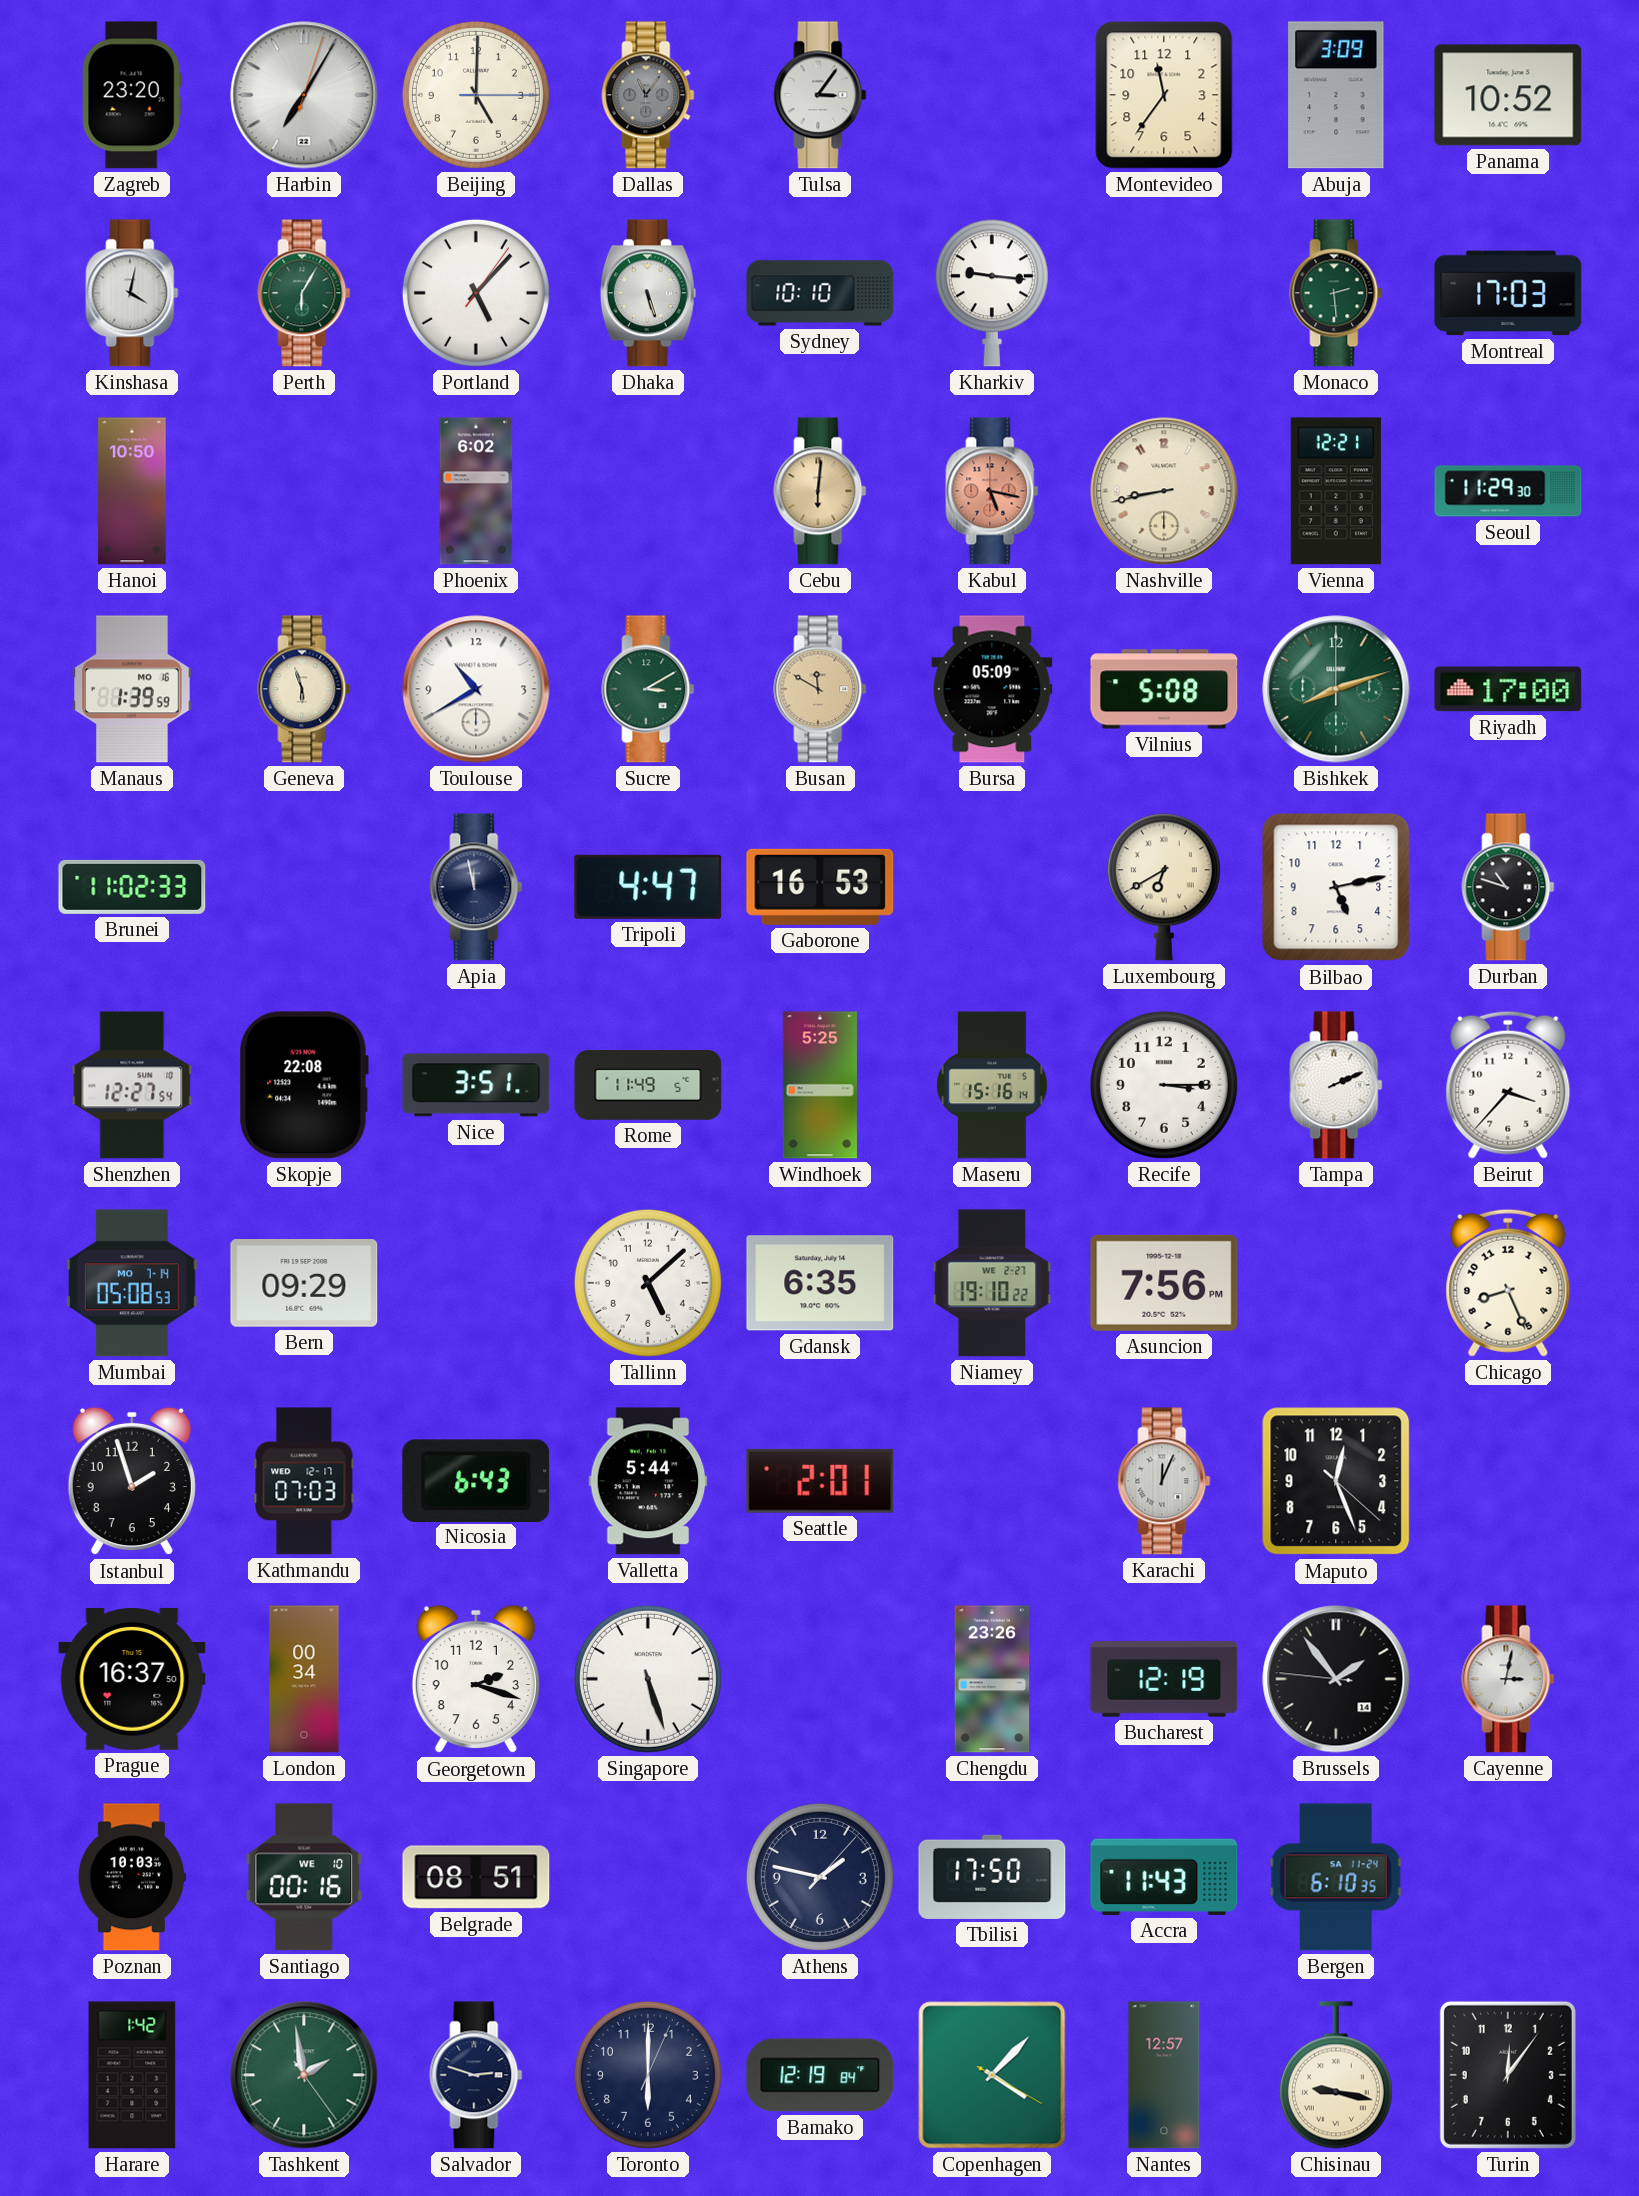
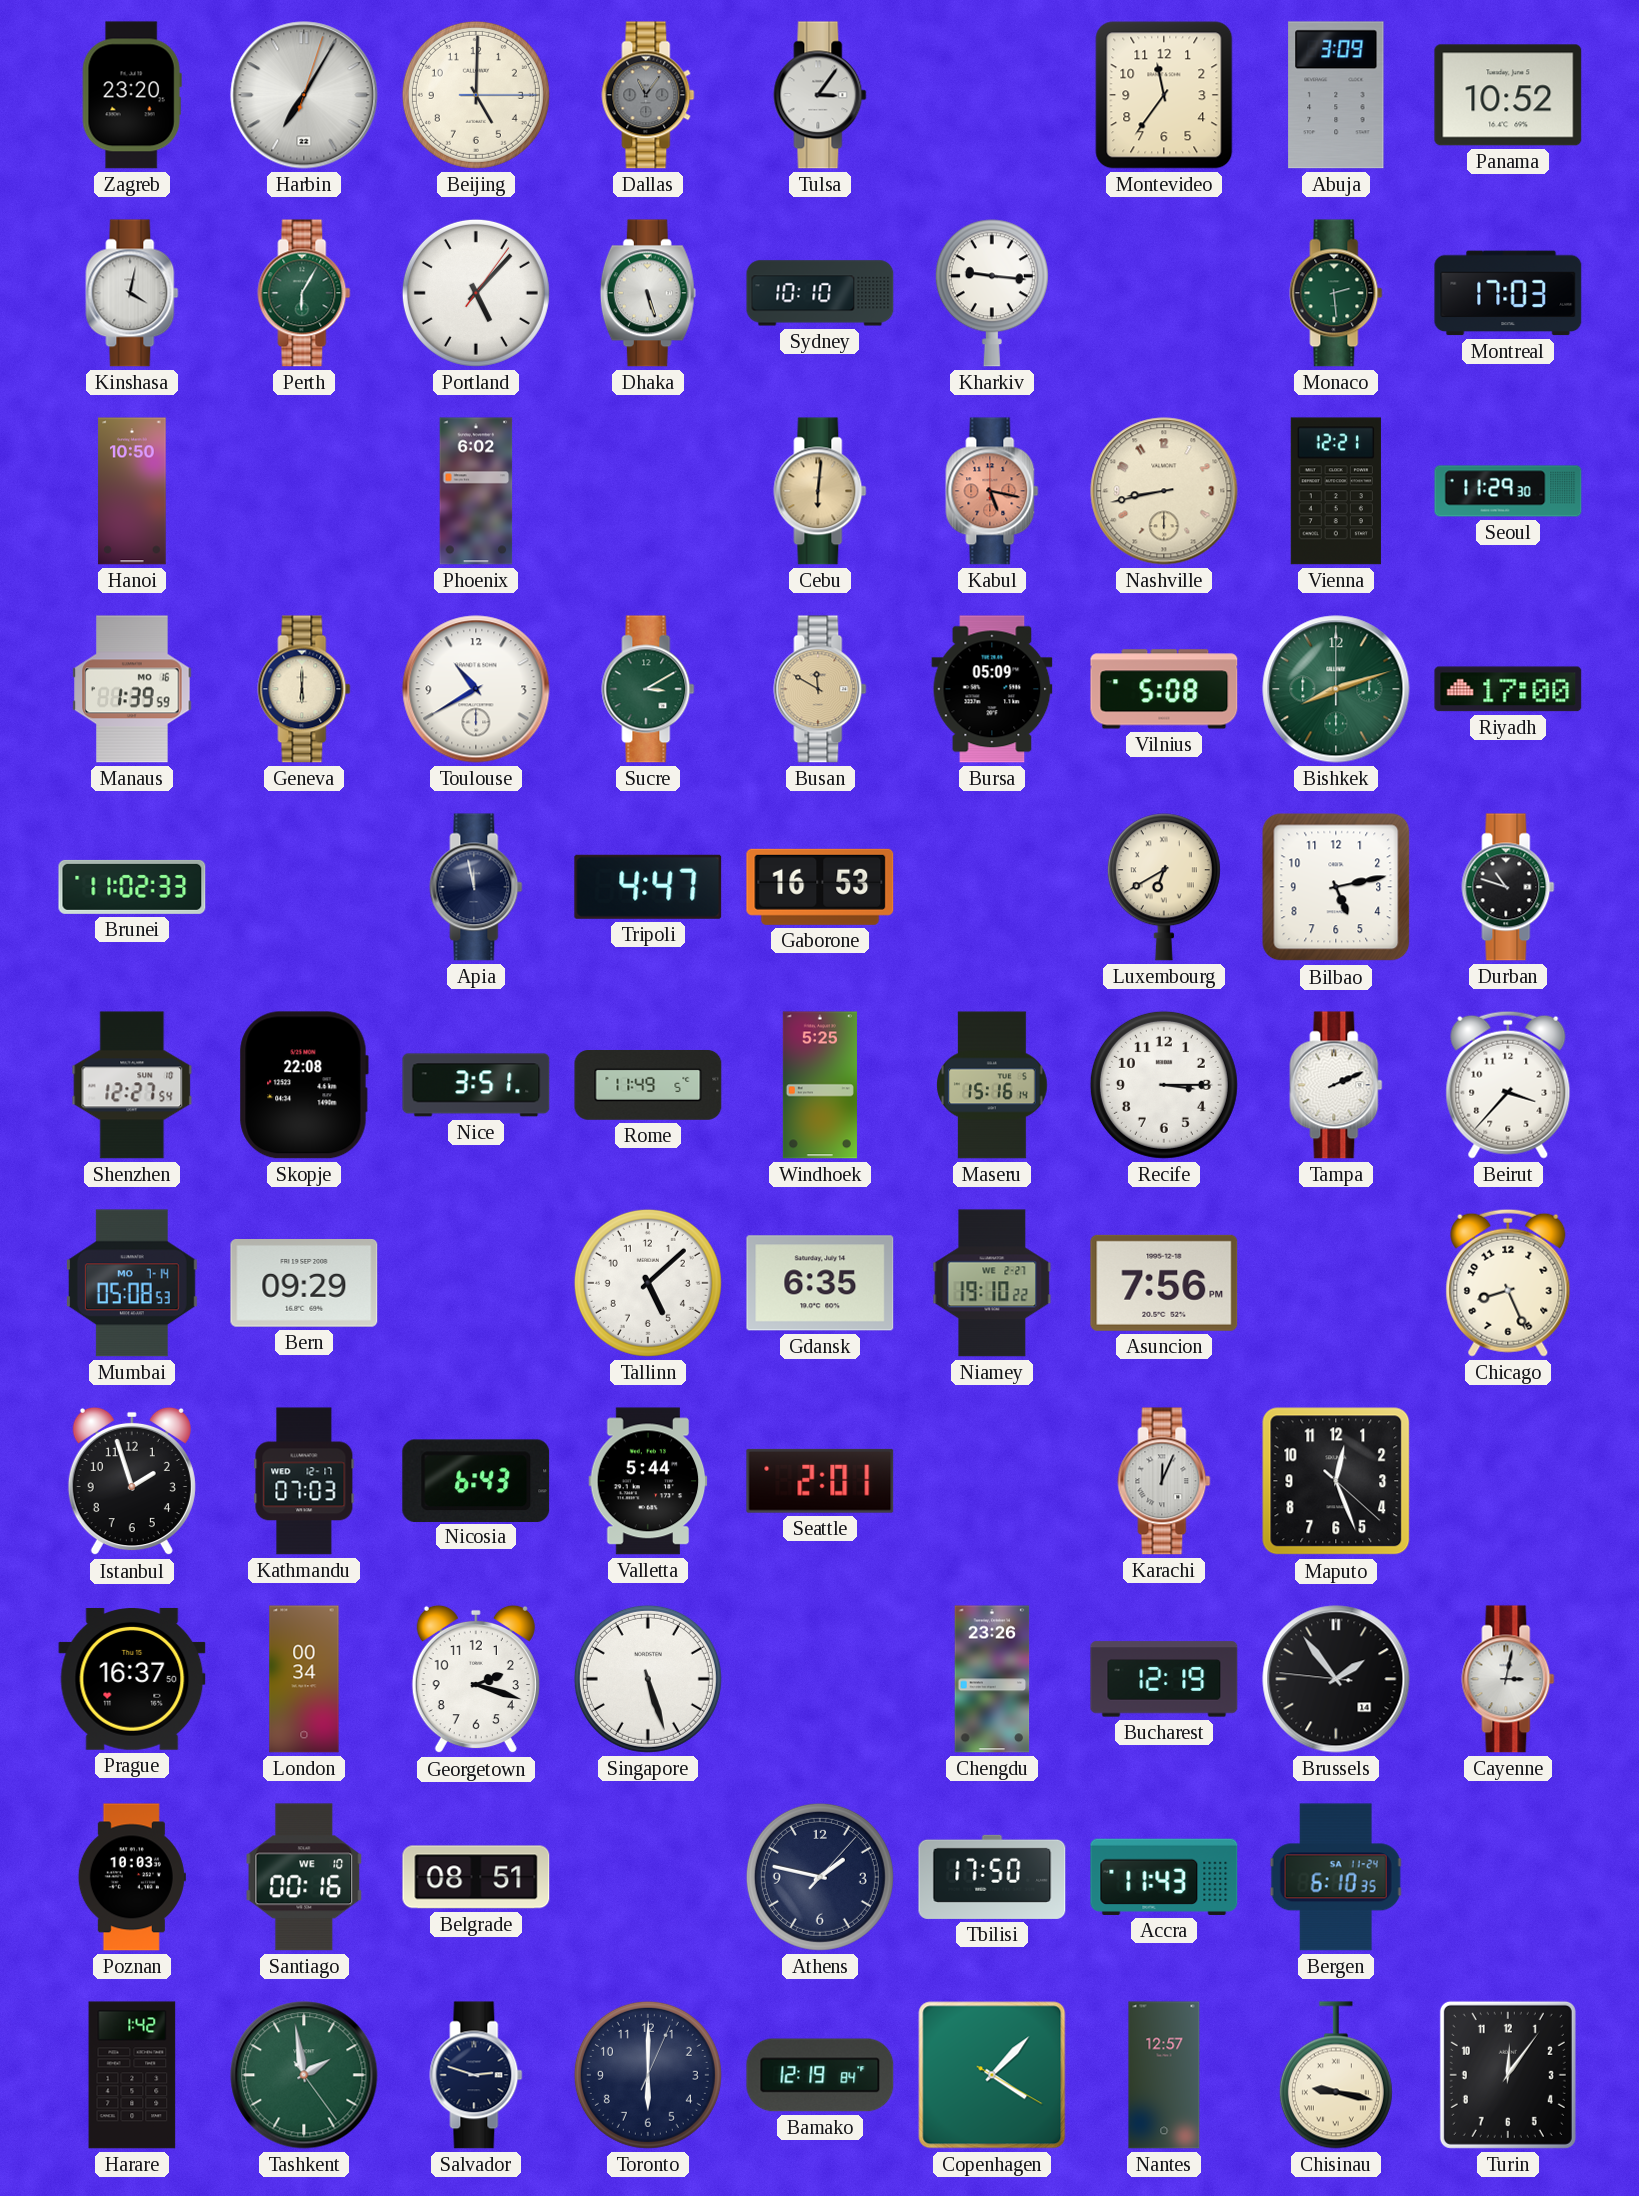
Geneva: 5:57 -> 6:00
